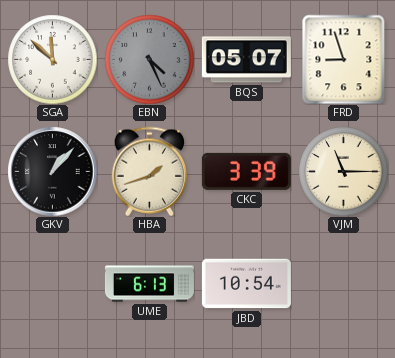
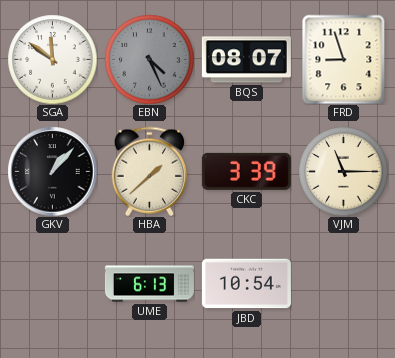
SGA: 11:52 -> 11:51
BQS: 05:07 -> 08:07
HBA: 1:42 -> 1:38
